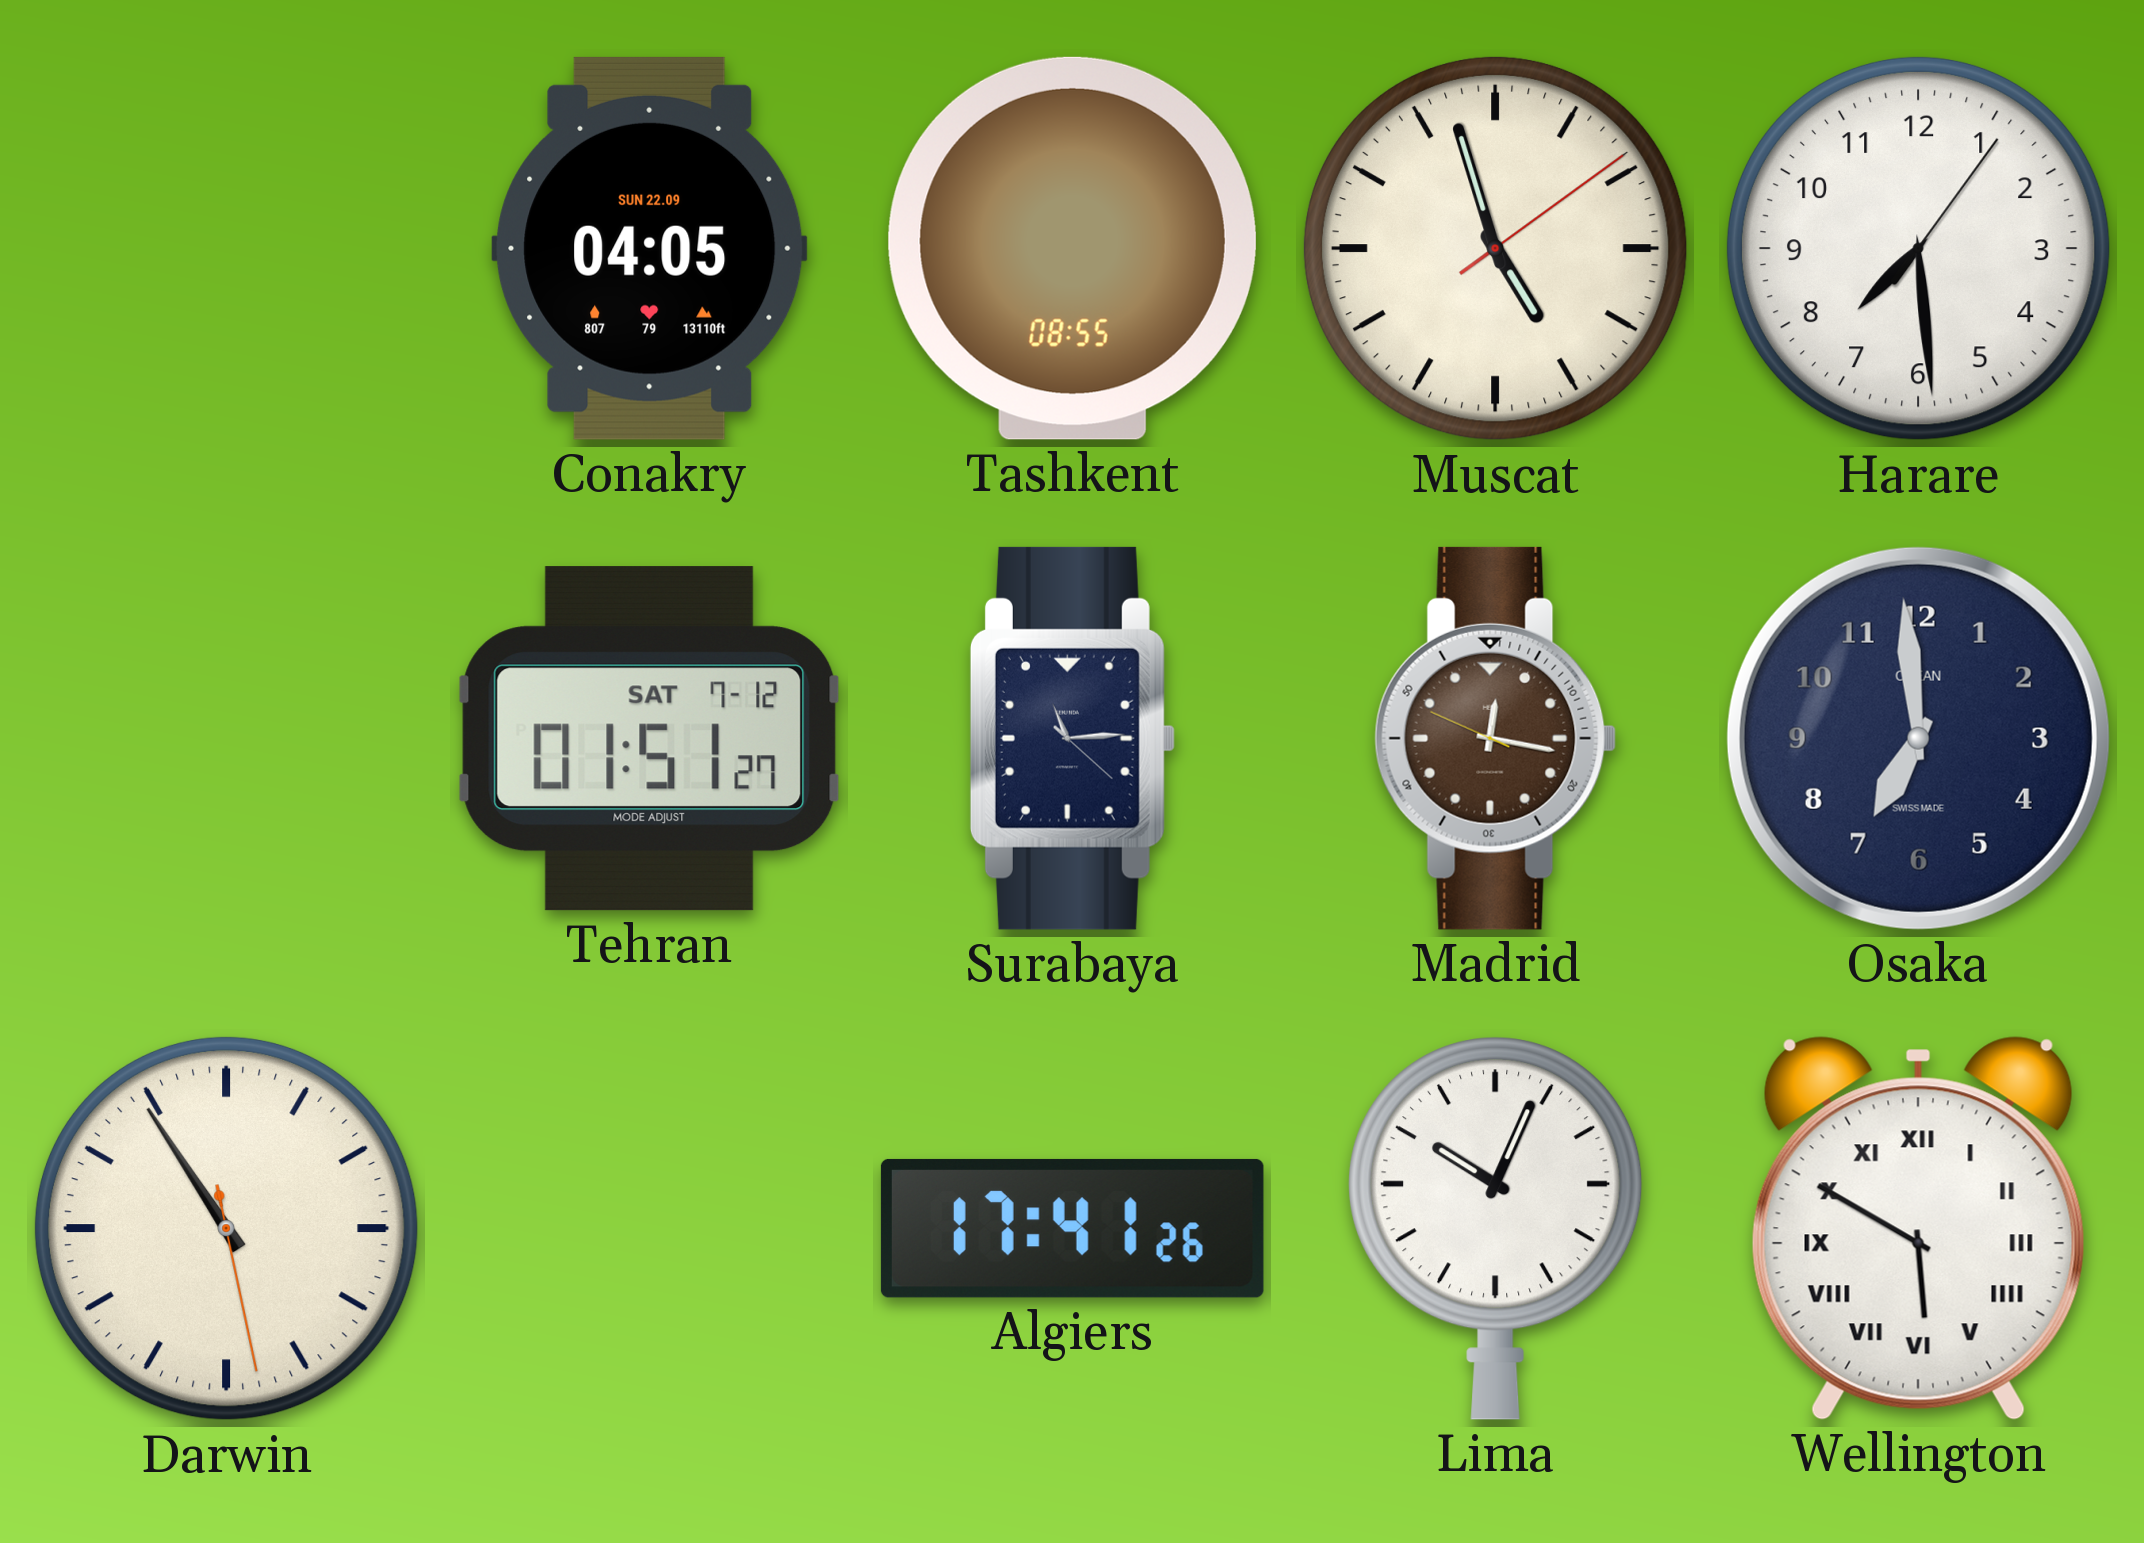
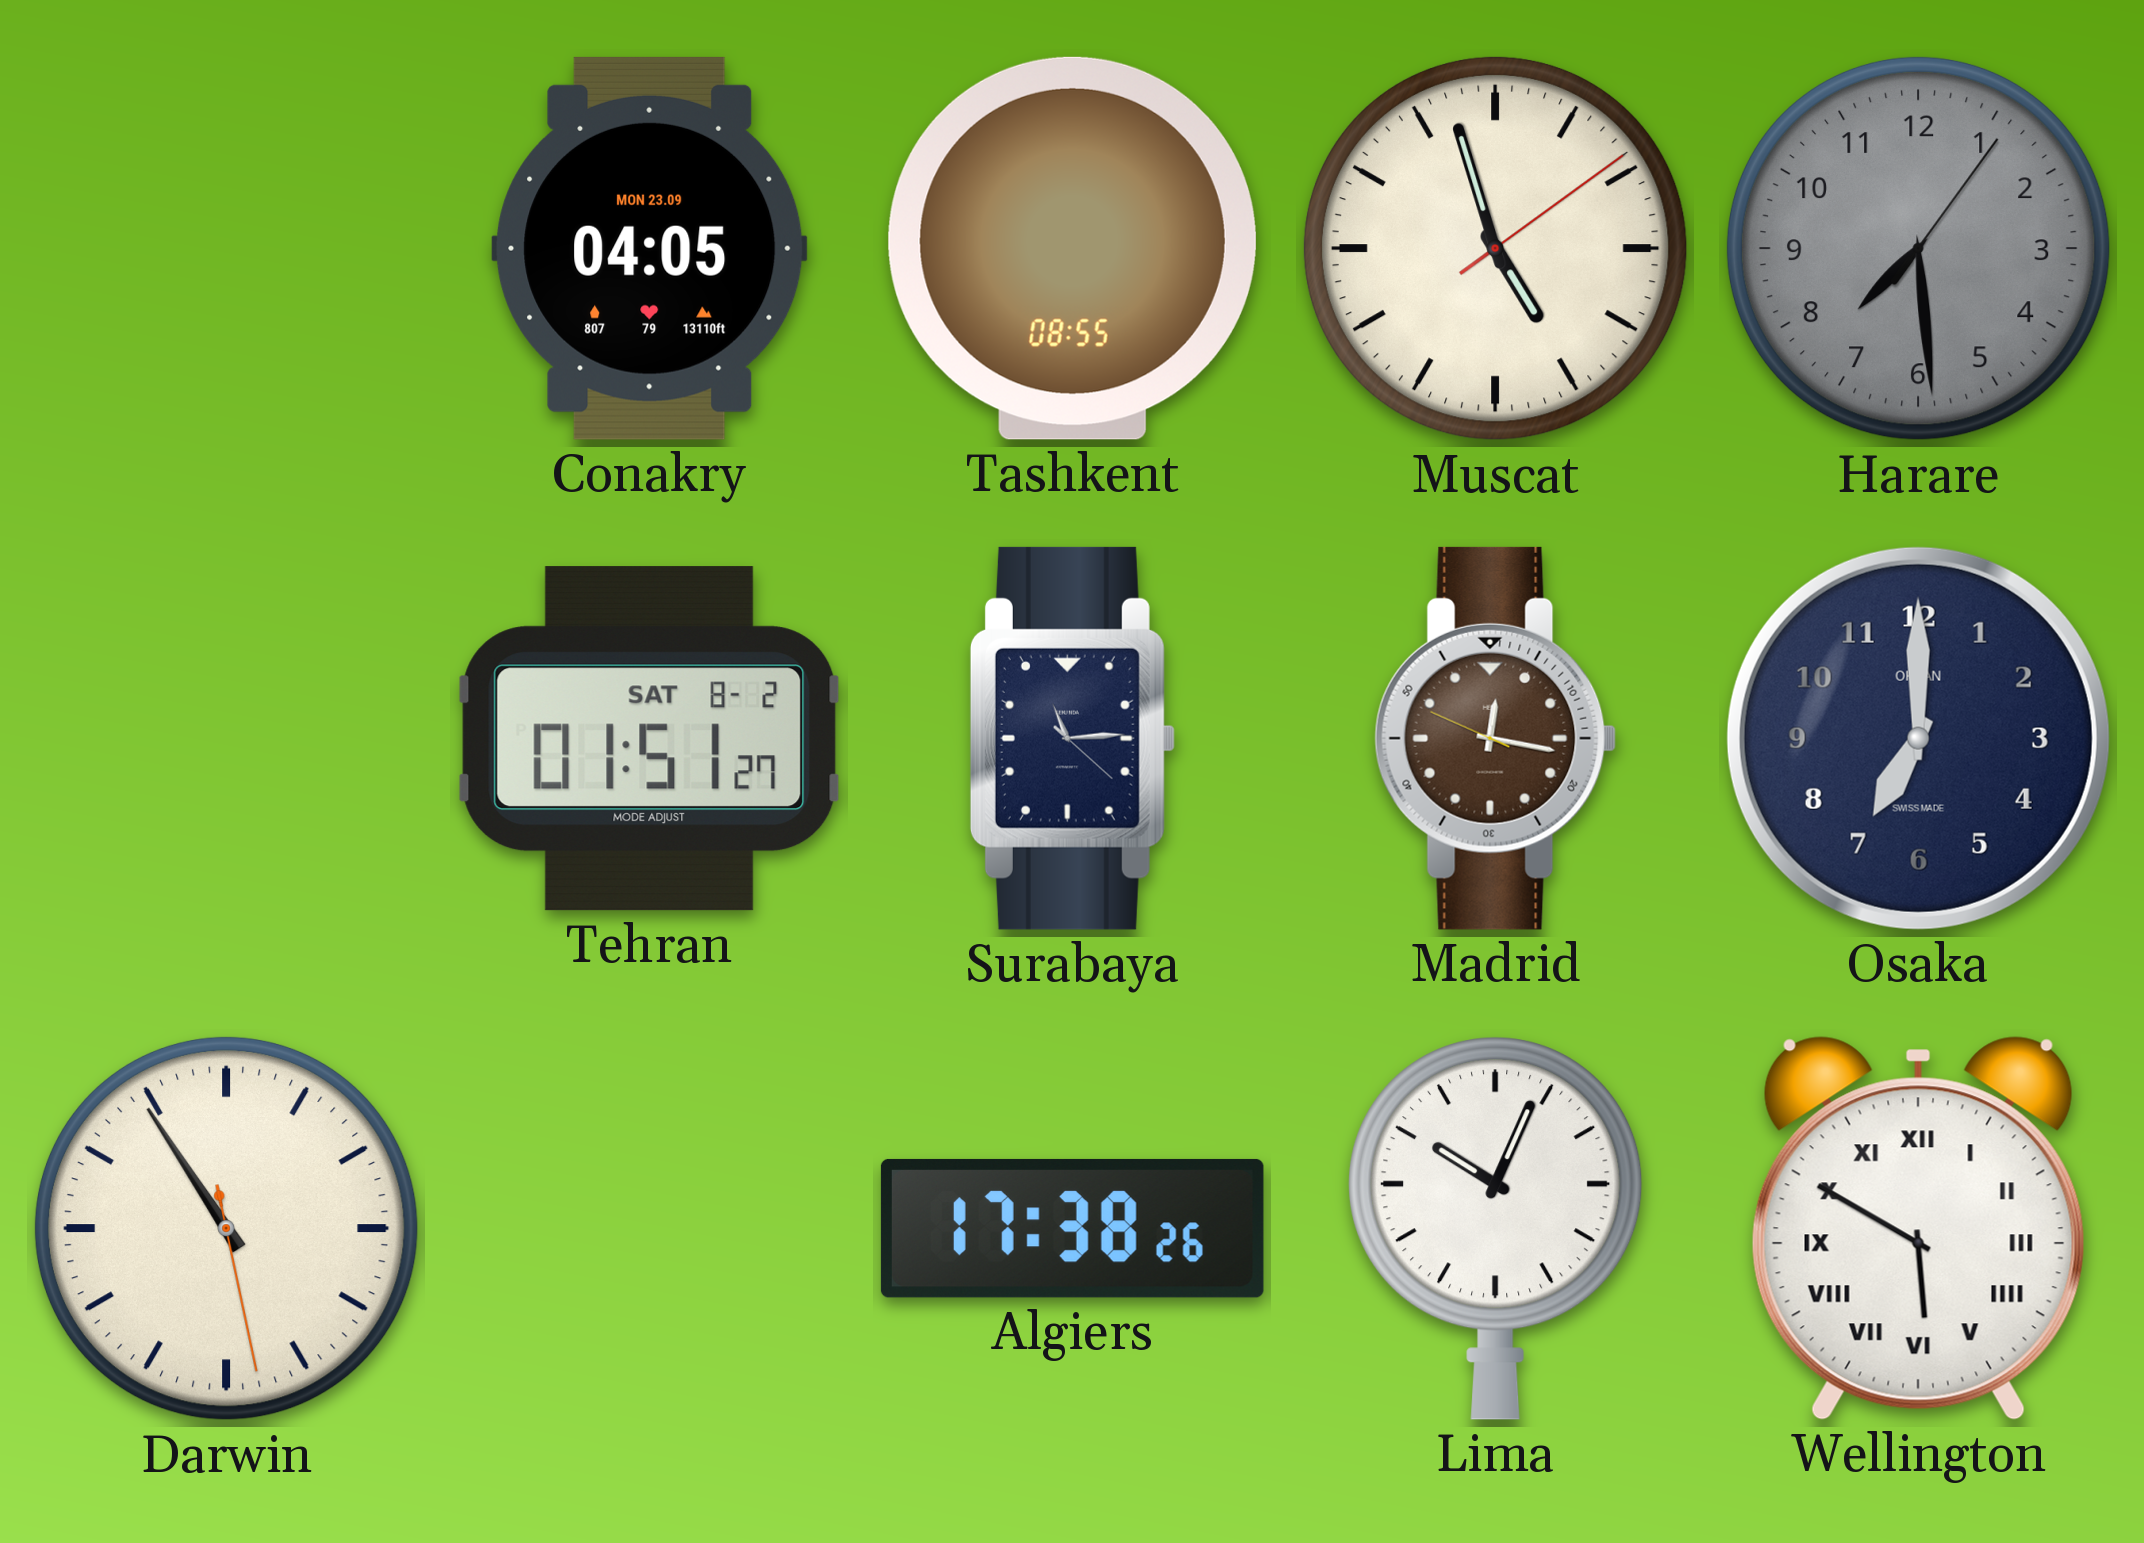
Conakry date: SUN 22.09 -> MON 23.09
Harare dial: white -> grey
Tehran date: SAT 7-12 -> SAT 8-2
Osaka: 6:59 -> 7:00
Algiers: 17:41 -> 17:38
